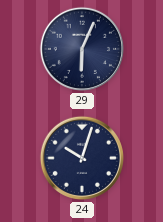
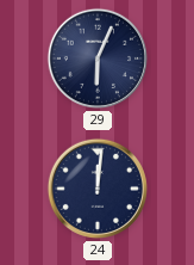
24: 10:03 -> 12:01
